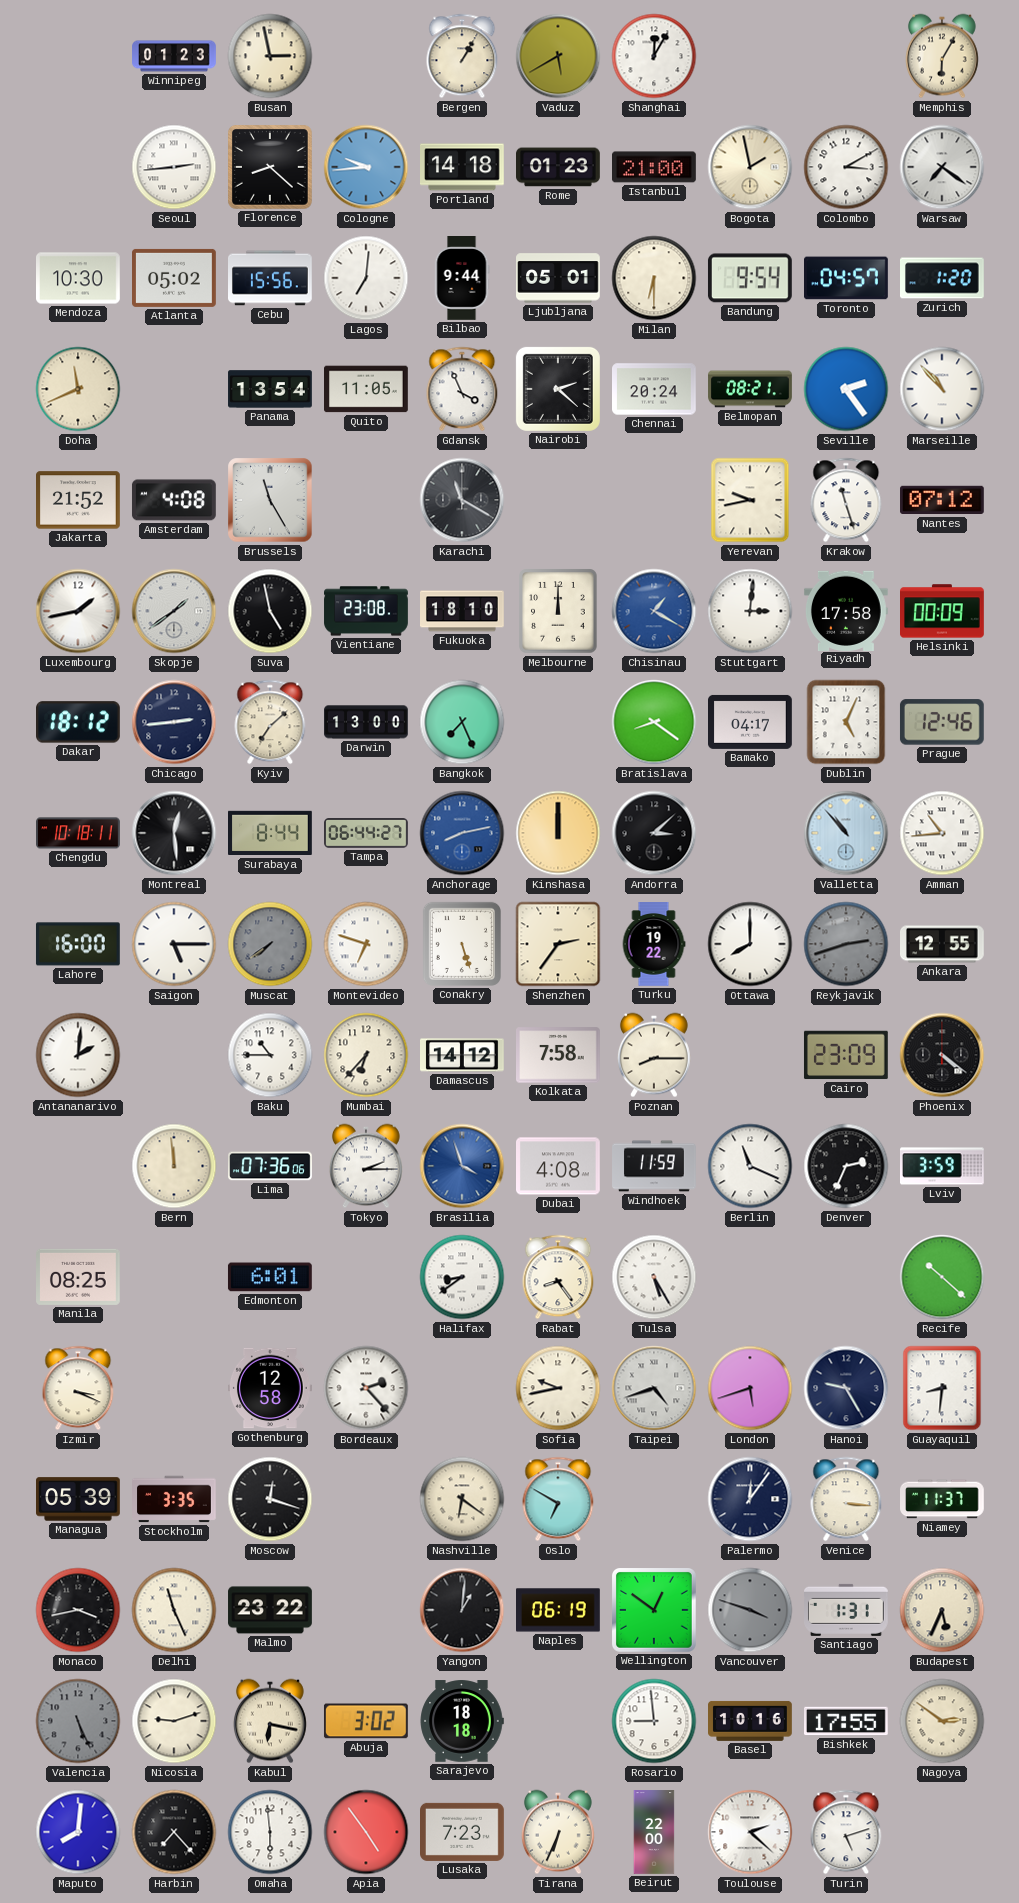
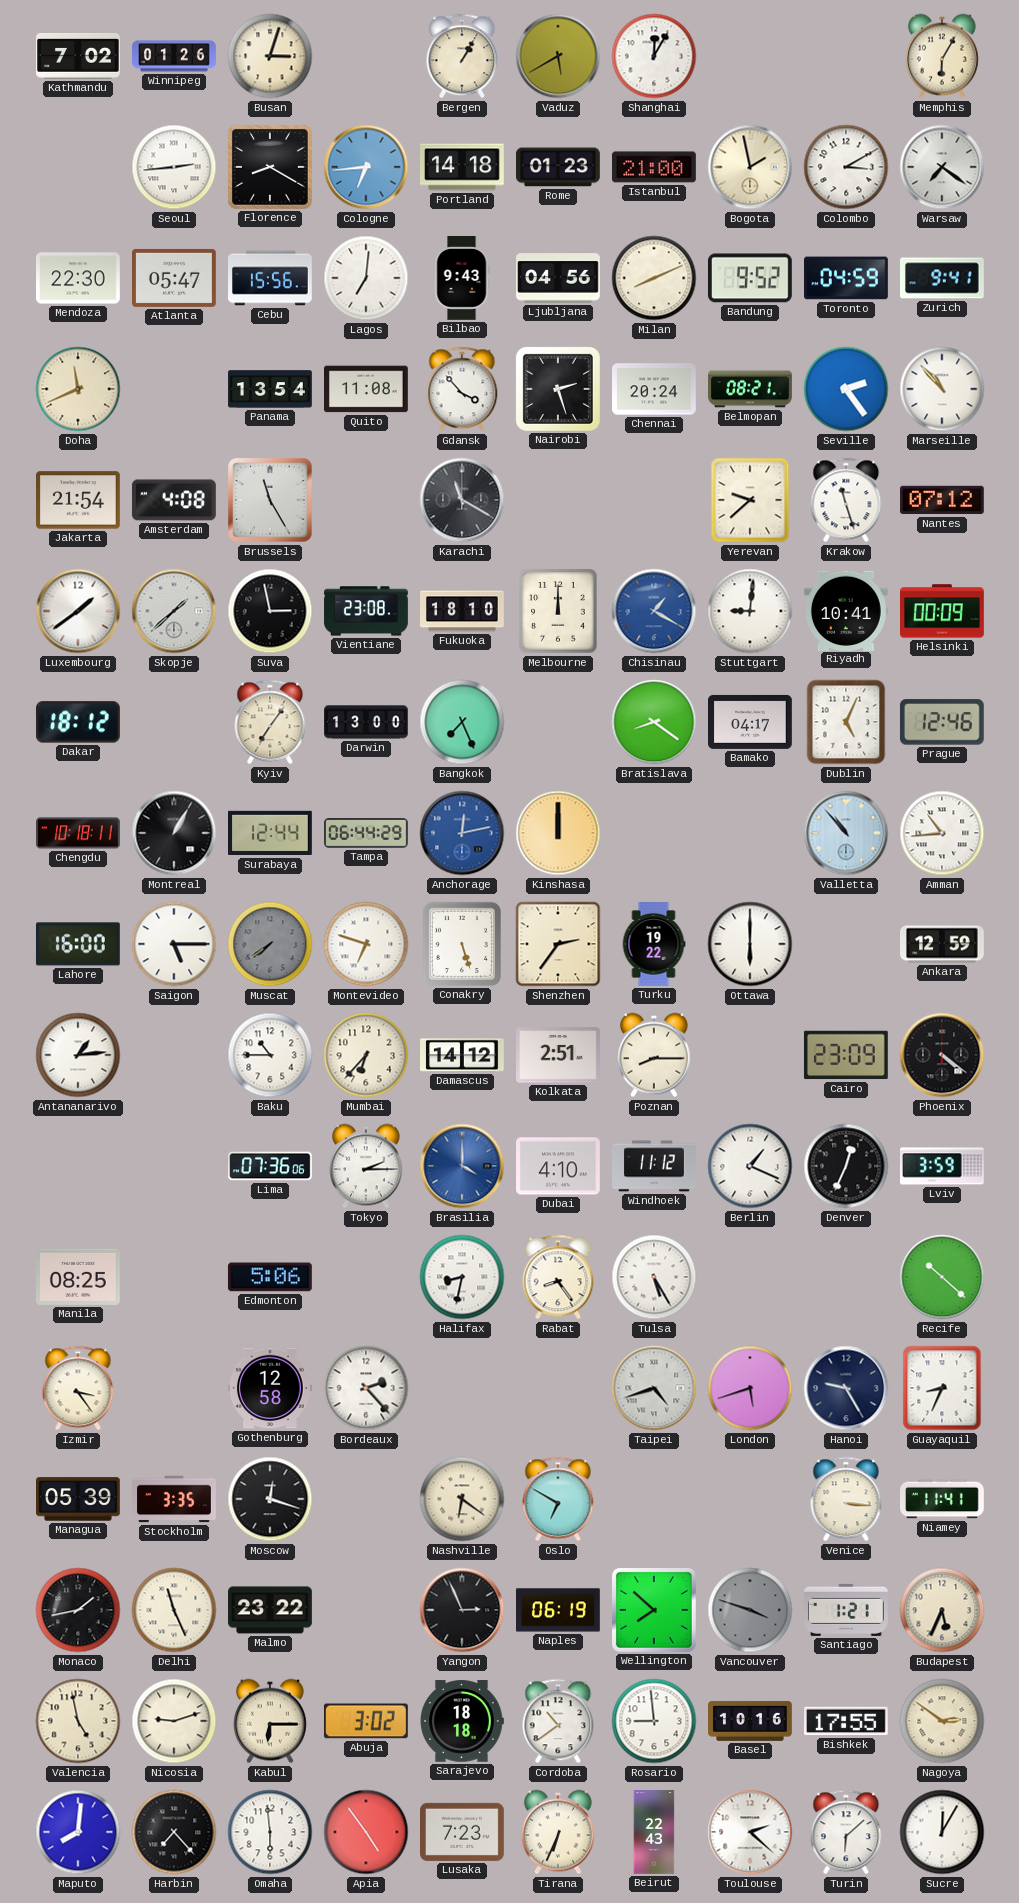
Kathmandu: none -> 7:02
Winnipeg: 01:23 -> 01:26
Busan: 2:58 -> 3:03
Florence: 8:22 -> 8:20
Cologne: 9:44 -> 6:44
Mendoza: 10:30 -> 22:30
Atlanta: 05:02 -> 05:47
Bilbao: 9:44 -> 9:43
Ljubljana: 05:01 -> 04:56
Milan: 6:30 -> 8:11
Bandung: 9:54 -> 9:52
Toronto: 04:57 -> 04:59
Zurich: 1:20 -> 9:41
Quito: 11:05 -> 11:08
Gdansk: 3:56 -> 3:53
Nairobi: 2:22 -> 2:27
Jakarta: 21:52 -> 21:54
Yerevan: 9:43 -> 9:38
Luxembourg: 1:43 -> 1:39
Skopje: 1:39 -> 1:38
Suva: 4:58 -> 2:58
Stuttgart: 3:01 -> 9:01
Riyadh: 17:58 -> 10:41
Chicago: 2:44 -> none
Kyiv: 7:08 -> 7:06
Montreal: 12:29 -> 1:05
Surabaya: 8:44 -> 12:44
Tampa: 06:44:27 -> 06:44:29
Anchorage: 8:13 -> 12:13
Andorra: 3:08 -> none
Ottawa: 8:00 -> 6:00
Reykjavik: 2:42 -> none
Ankara: 12:55 -> 12:59
Antananarivo: 2:01 -> 1:14
Kolkata: 7:58 -> 2:51
Bern: 11:59 -> none
Brasilia: 3:57 -> 4:00
Dubai: 4:08 -> 4:10
Windhoek: 11:59 -> 11:12
Berlin: 11:19 -> 1:19
Denver: 2:34 -> 12:34
Edmonton: 6:01 -> 5:06
Halifax: 8:39 -> 8:32
Izmir: 3:19 -> 3:24
Sofia: 9:43 -> none
Guayaquil: 8:31 -> 8:34
Palermo: 12:06 -> none
Niamey: 11:37 -> 11:41
Monaco: 3:43 -> 1:43
Yangon: 1:01 -> 2:56
Wellington: 12:51 -> 7:52
Santiago: 1:31 -> 1:21
Valencia: 5:26 -> 4:58
Valencia dial: grey -> cream
Kabul: 6:17 -> 6:15
Cordoba: none -> 10:39
Beirut: 22:00 -> 22:43
Turin: 5:12 -> 6:08
Sucre: none -> 12:05
